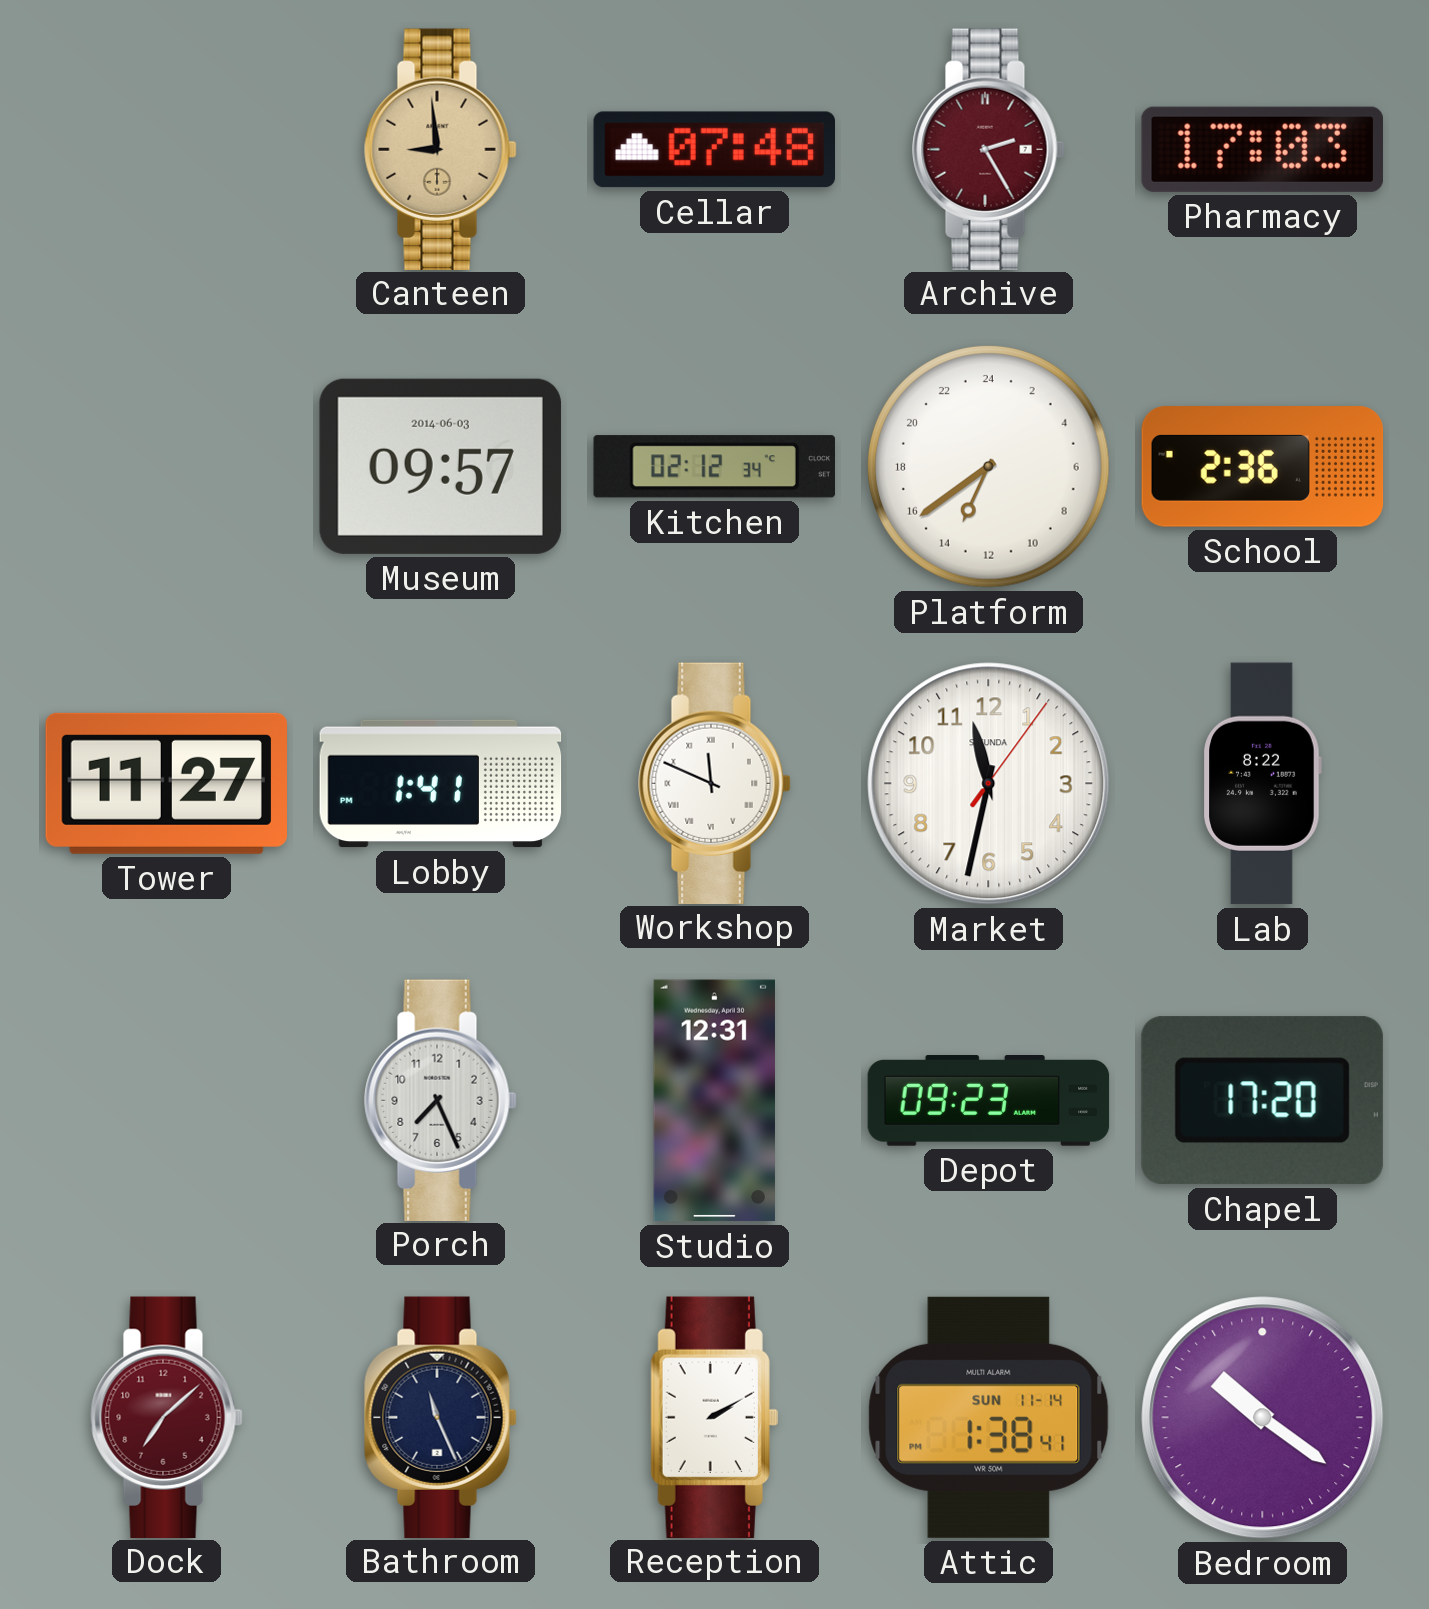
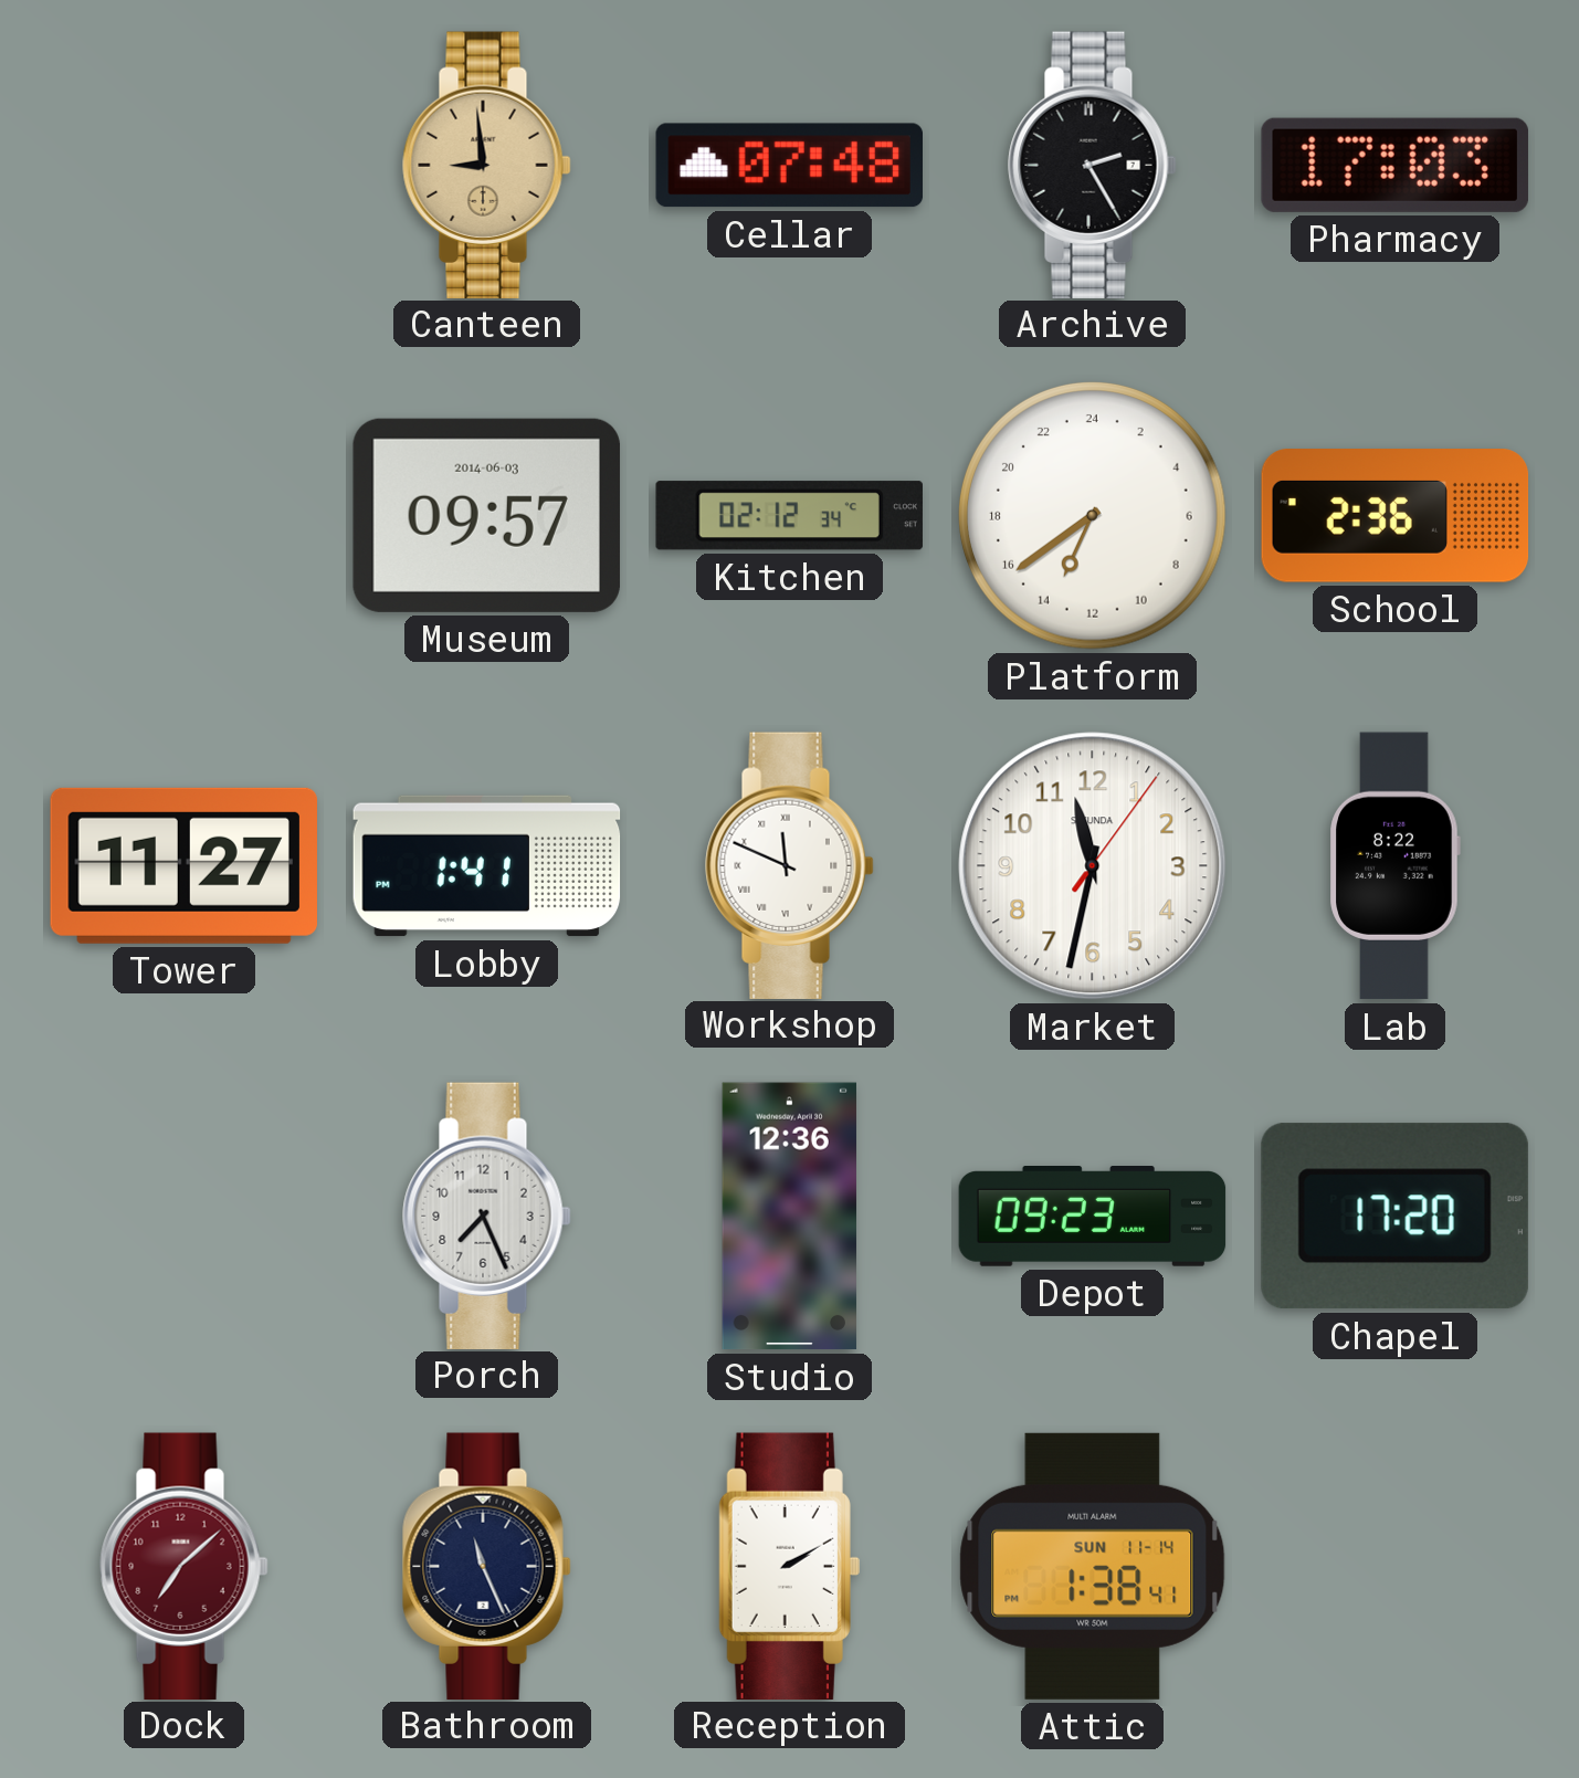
Archive dial: burgundy -> black
Studio: 12:31 -> 12:36
Bedroom: 10:21 -> none
